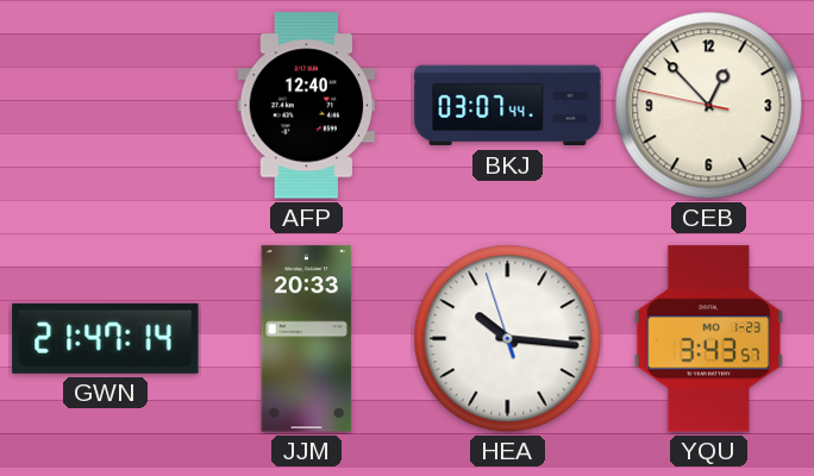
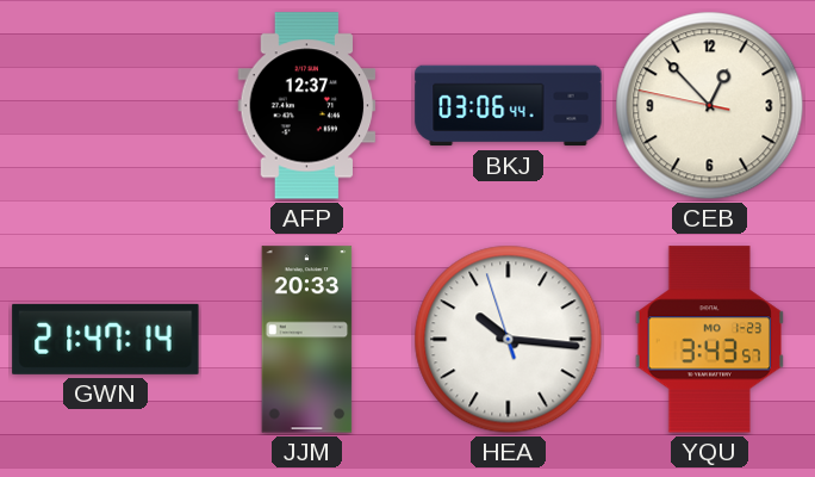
AFP: 12:40 -> 12:37
BKJ: 03:07 -> 03:06
